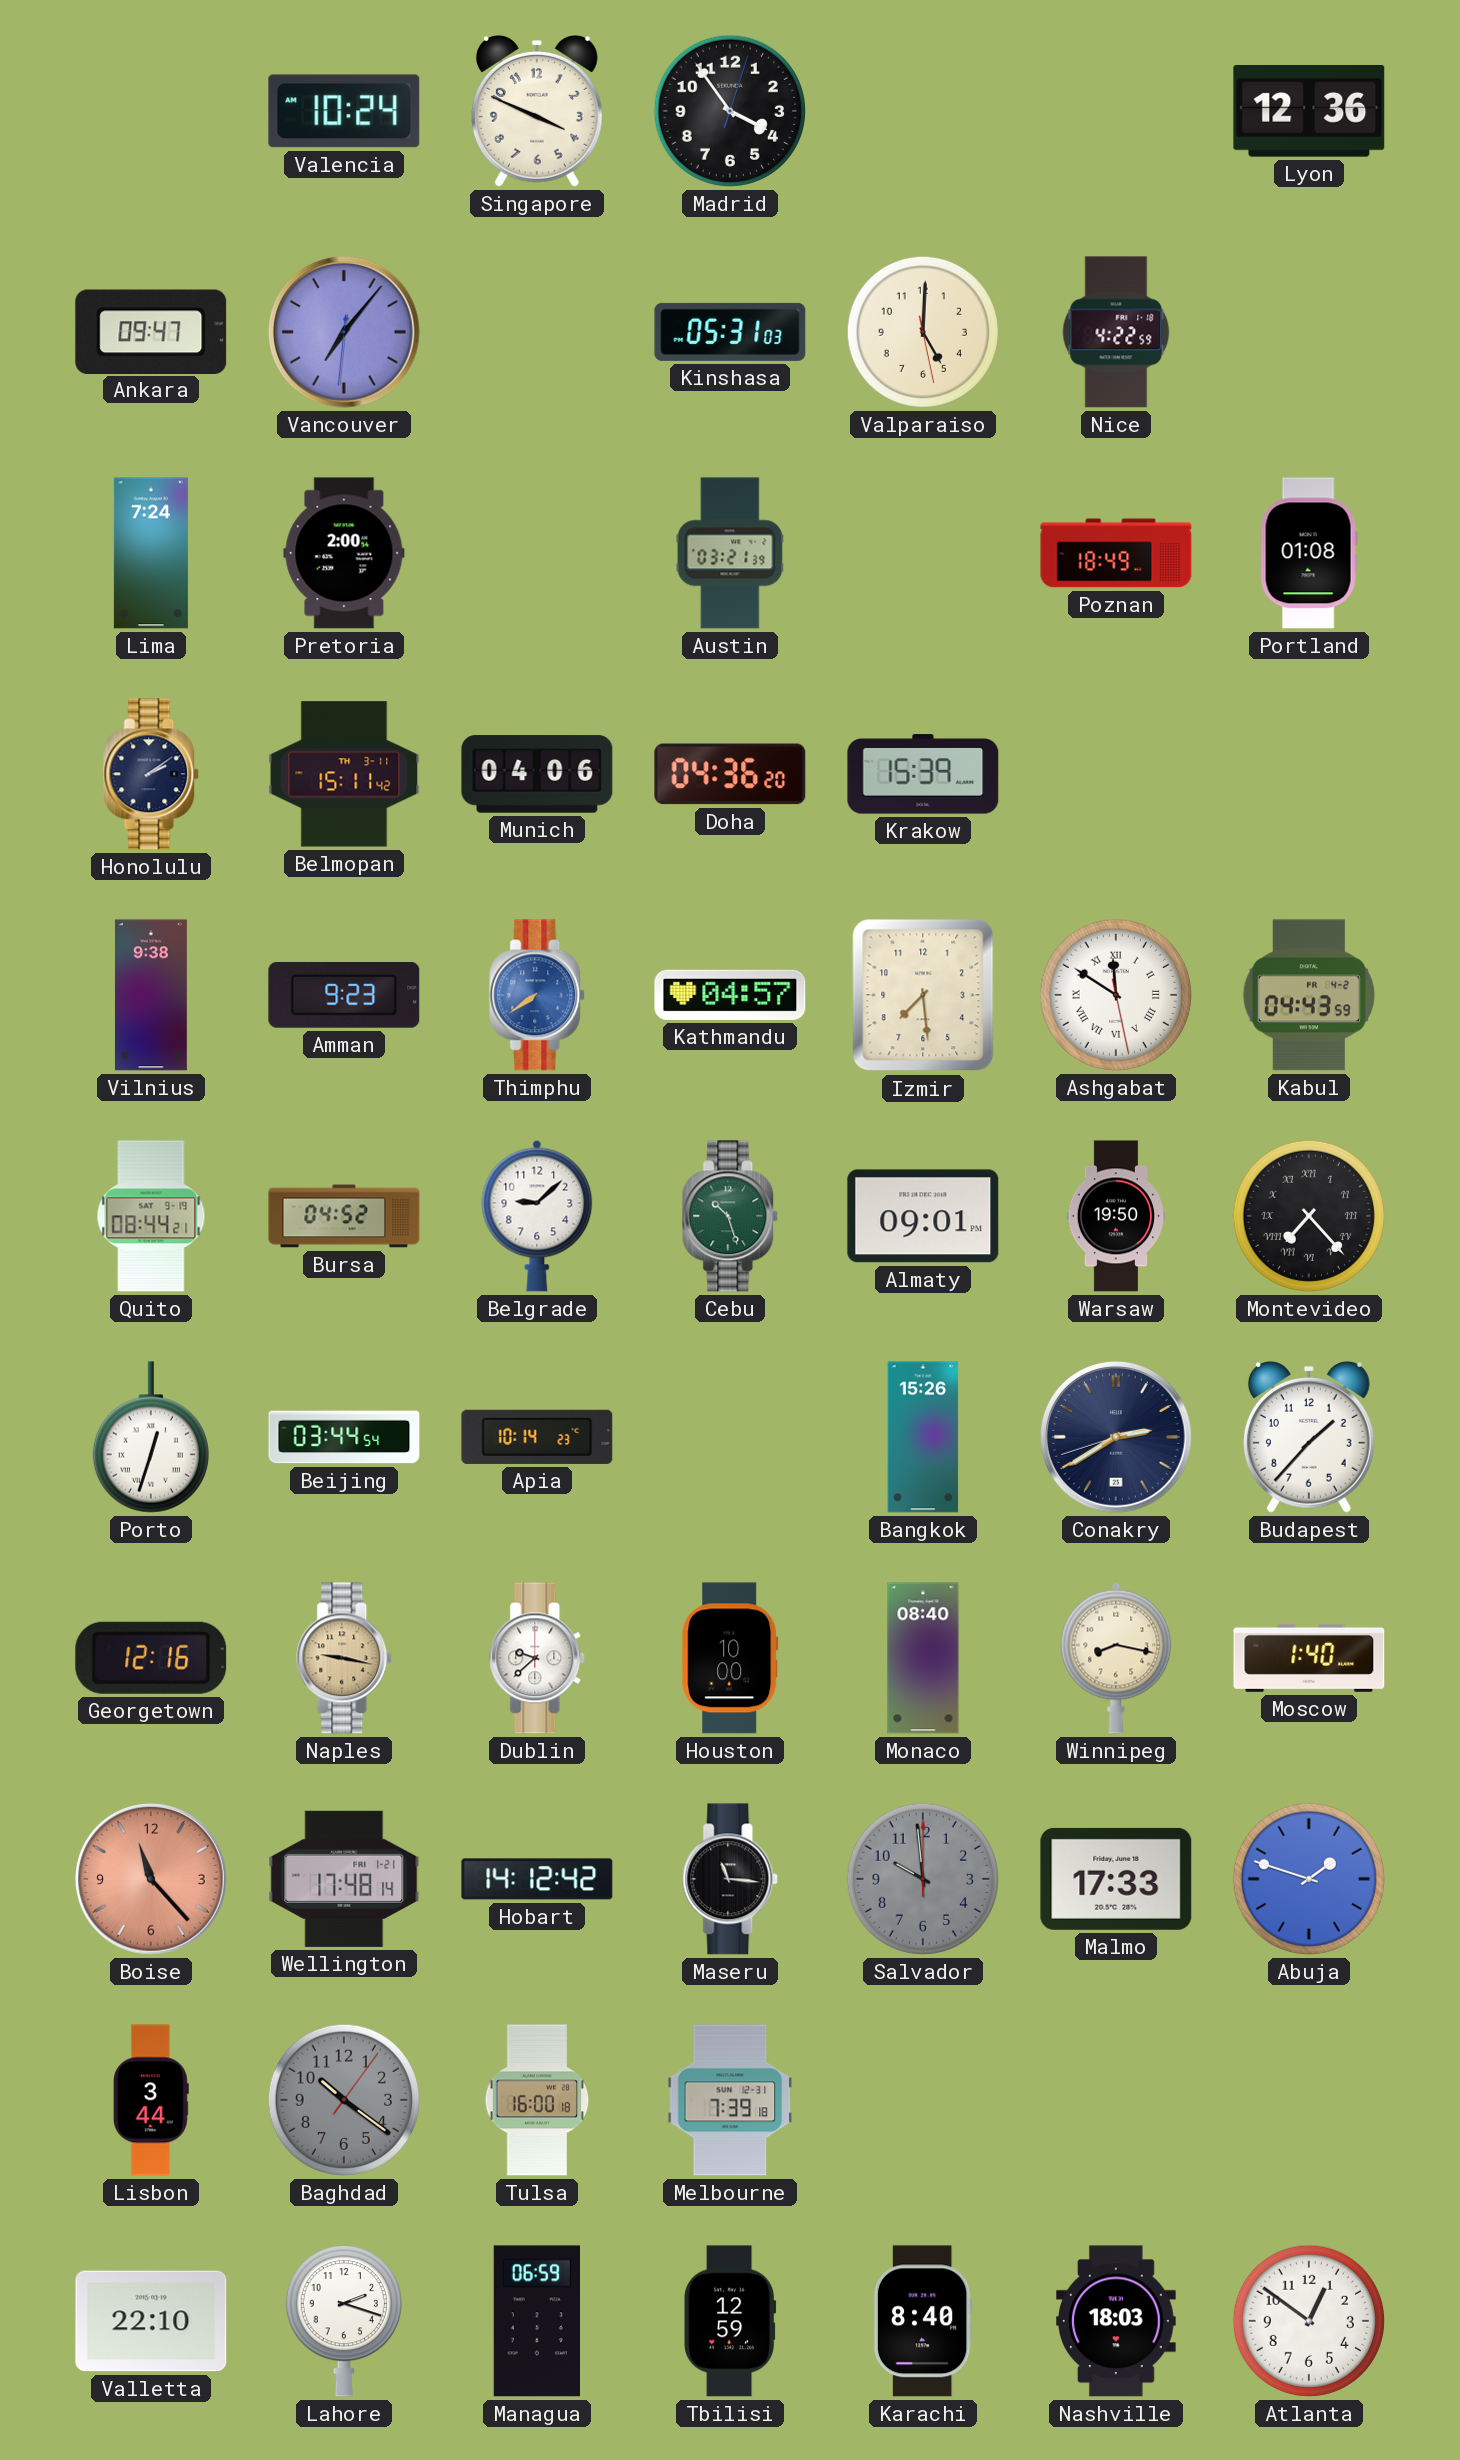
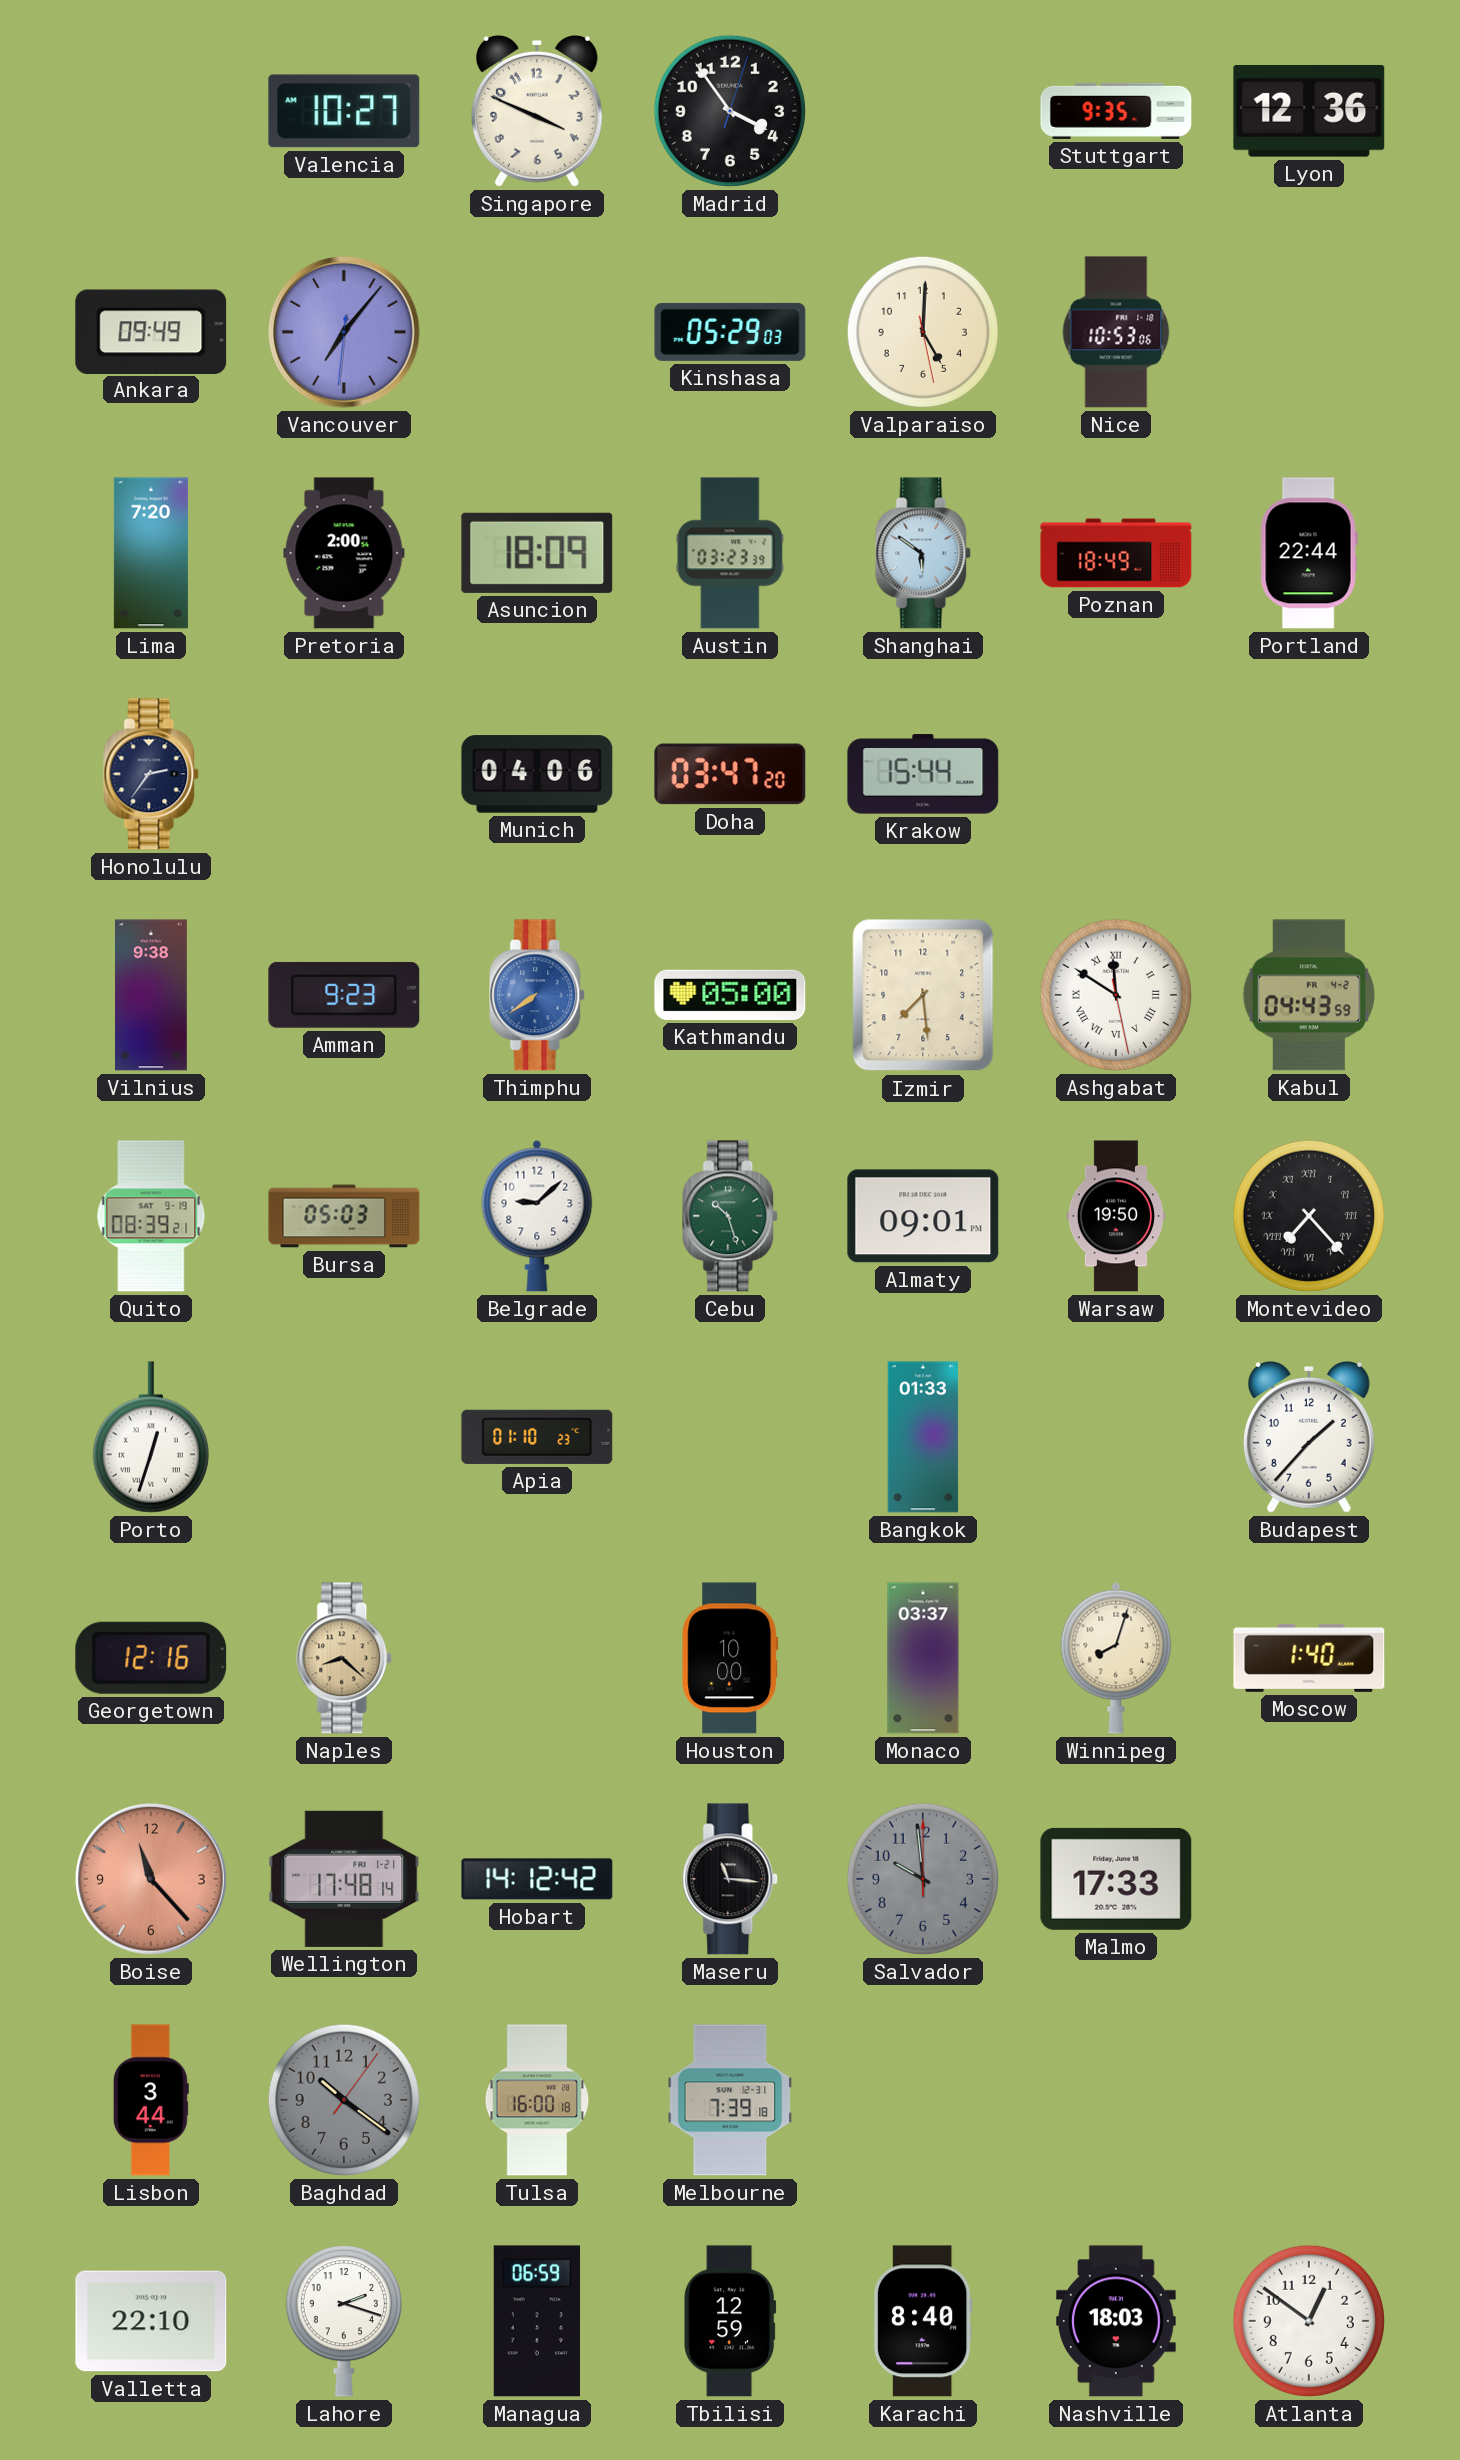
Valencia: 10:24 -> 10:27
Stuttgart: none -> 9:35
Ankara: 09:47 -> 09:49
Kinshasa: 05:31 -> 05:29
Nice: 4:22 -> 10:53
Lima: 7:24 -> 7:20
Asuncion: none -> 18:09
Austin: 03:21 -> 03:23
Shanghai: none -> 5:51
Portland: 01:08 -> 22:44
Honolulu: 2:09 -> 2:36
Belmopan: 15:11 -> none
Doha: 04:36 -> 03:47
Krakow: 15:39 -> 15:44
Kathmandu: 04:57 -> 05:00
Quito: 08:44 -> 08:39
Bursa: 04:52 -> 05:03
Beijing: 03:44 -> none
Apia: 10:14 -> 01:10
Bangkok: 15:26 -> 01:33
Conakry: 2:39 -> none
Naples: 9:17 -> 8:22
Dublin: 9:38 -> none
Monaco: 08:40 -> 03:37
Winnipeg: 8:17 -> 8:03
Abuja: 1:48 -> none
